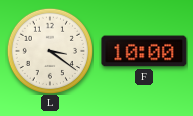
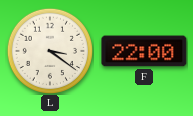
F: 10:00 -> 22:00
